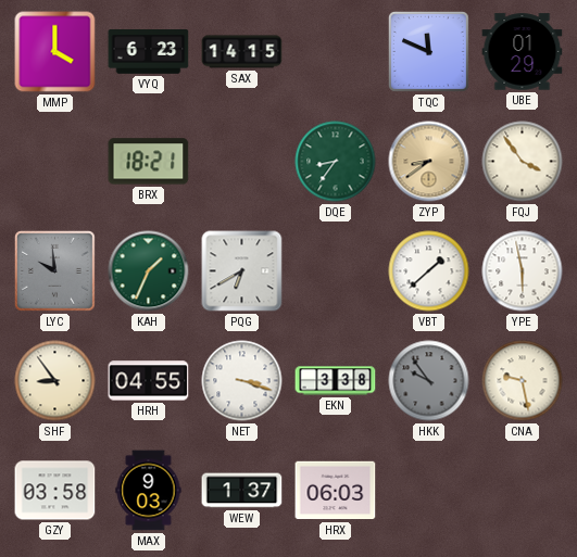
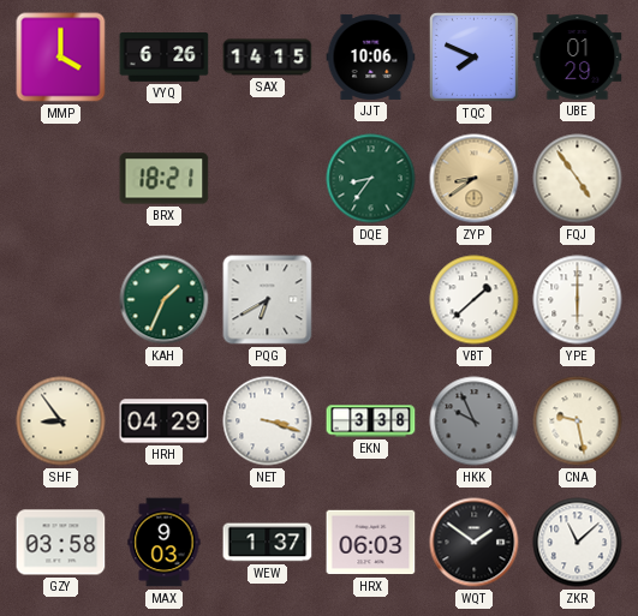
VYQ: 6:23 -> 6:26
JJT: none -> 10:06
TQC: 11:49 -> 7:49
FQJ: 3:54 -> 4:54
LYC: 9:59 -> none
YPE: 5:58 -> 6:00
HRH: 04:55 -> 04:29
HKK: 9:54 -> 9:56
WQT: none -> 1:51
ZKR: none -> 11:08
